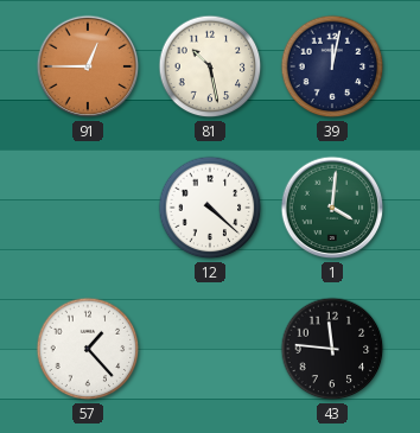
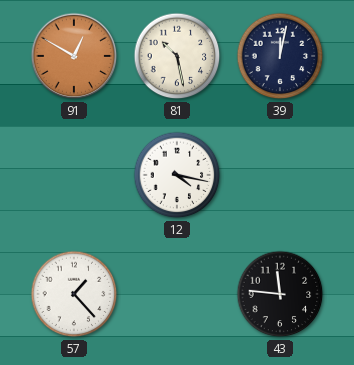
91: 12:45 -> 12:50
12: 4:22 -> 4:17
1: 4:01 -> none
